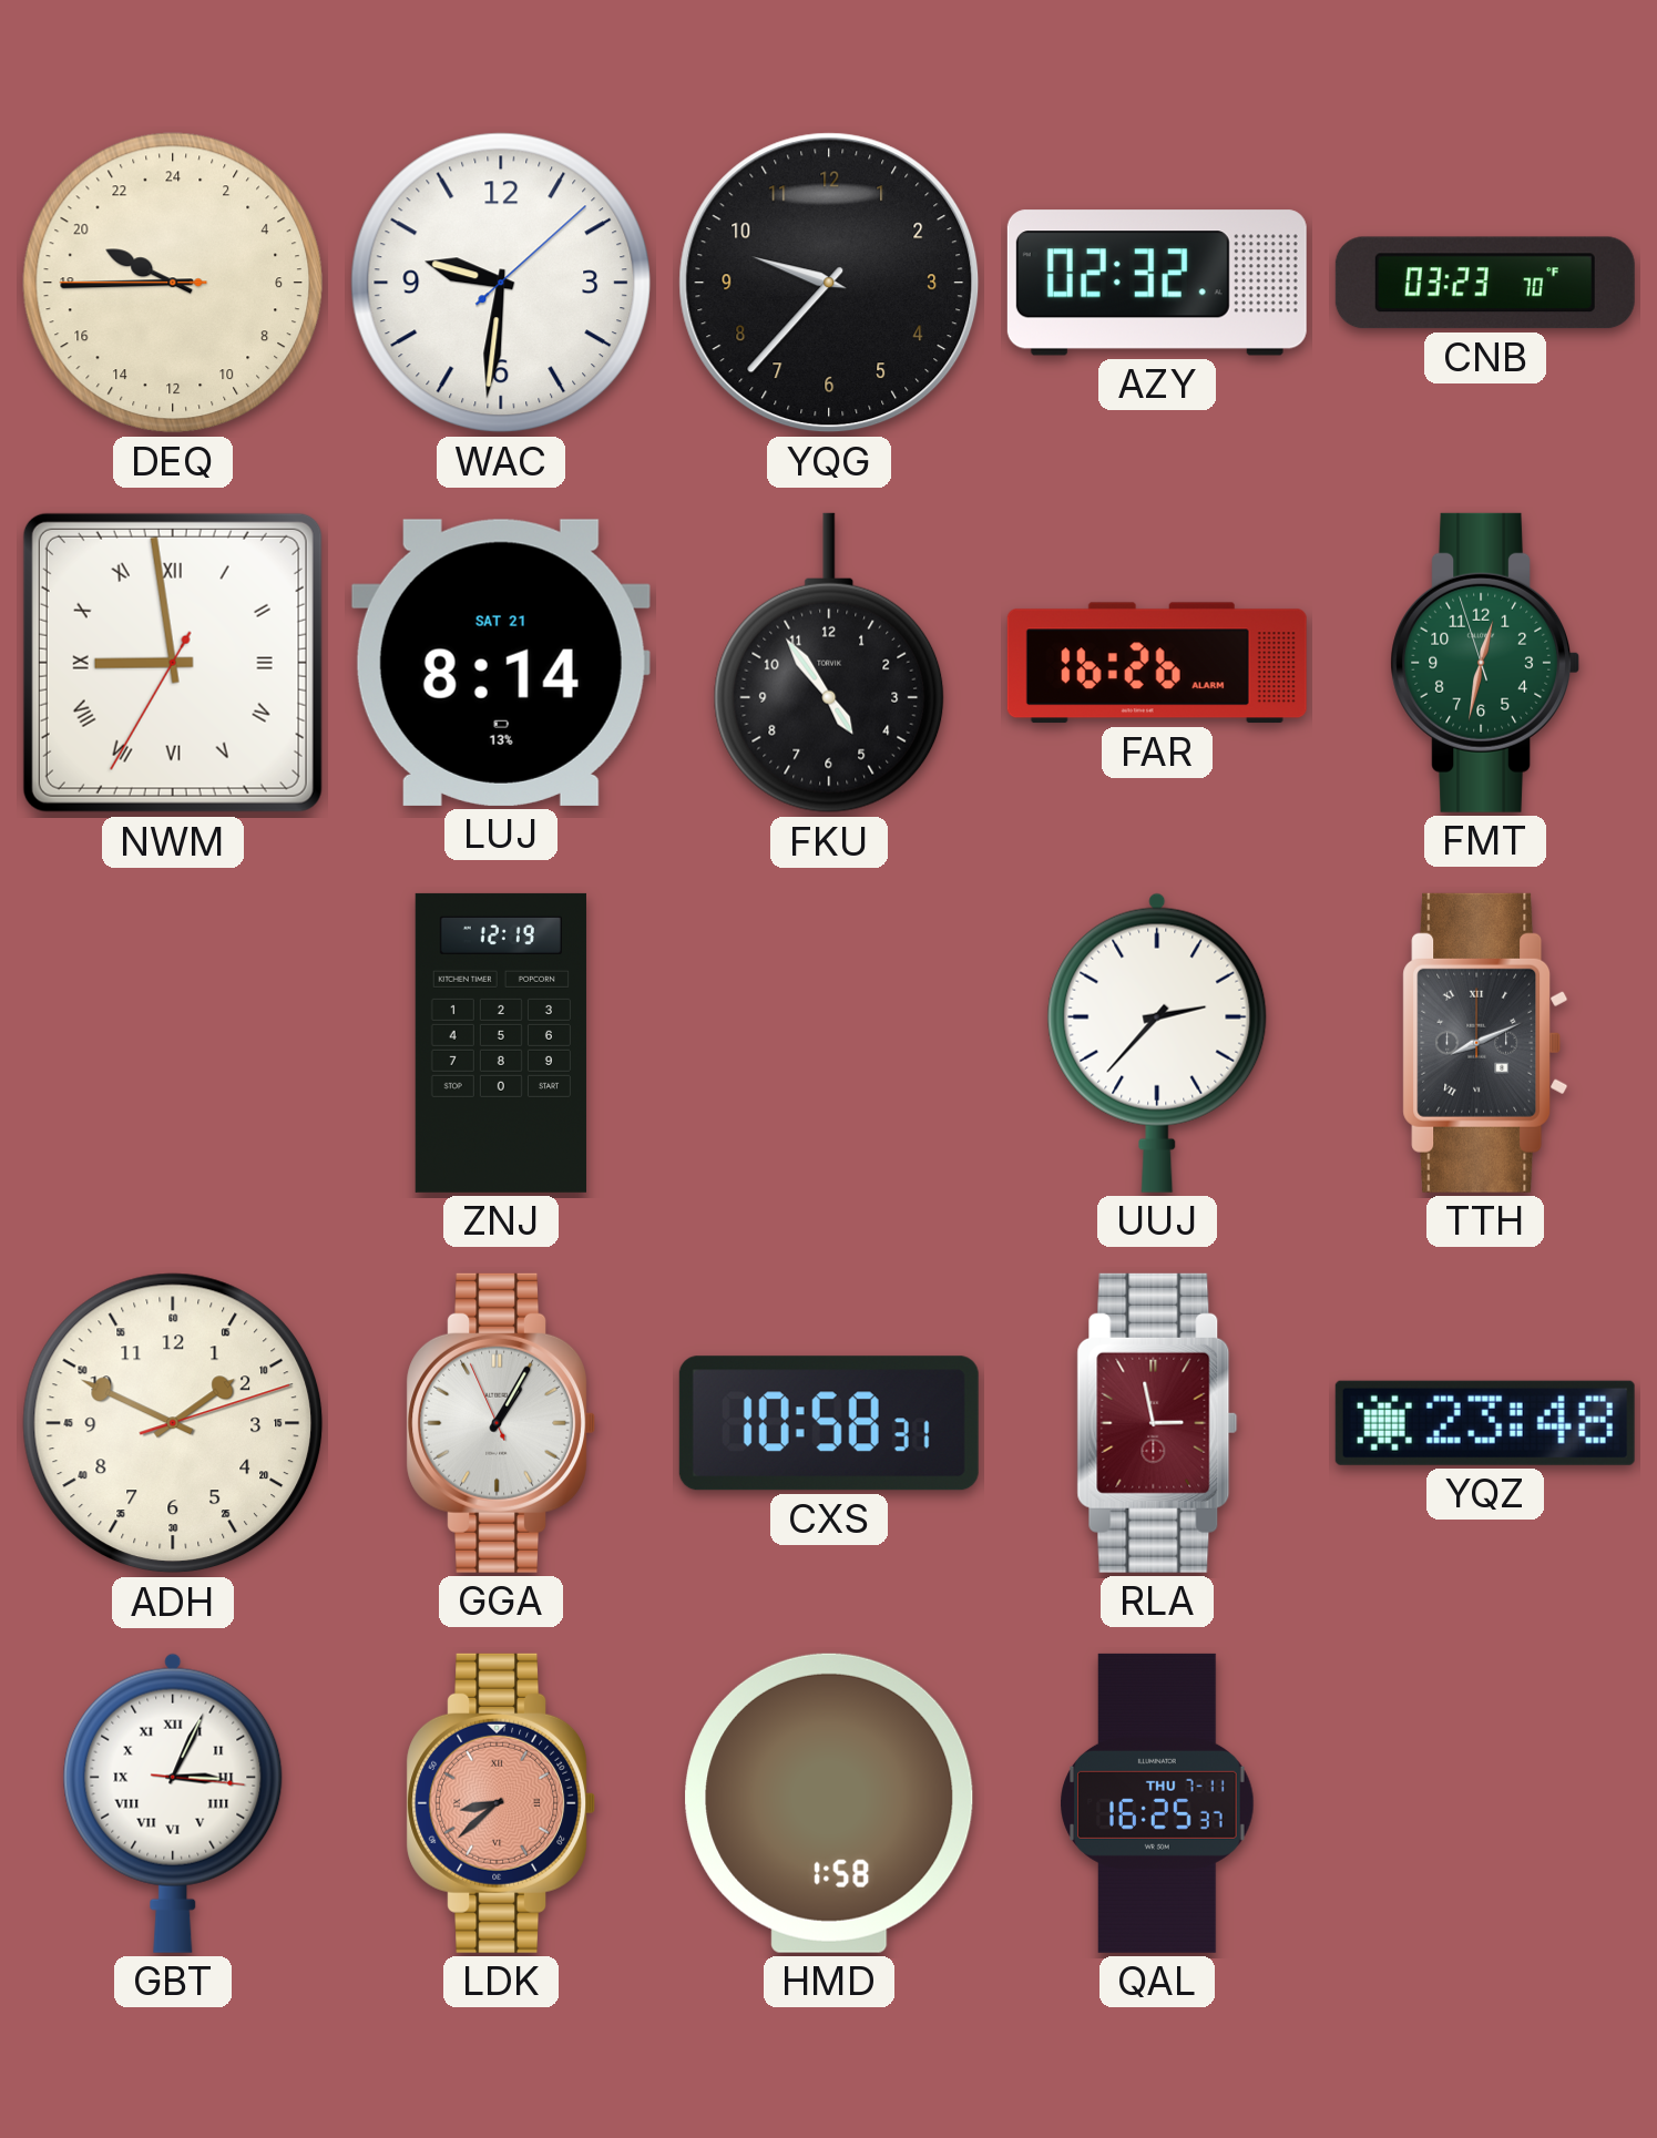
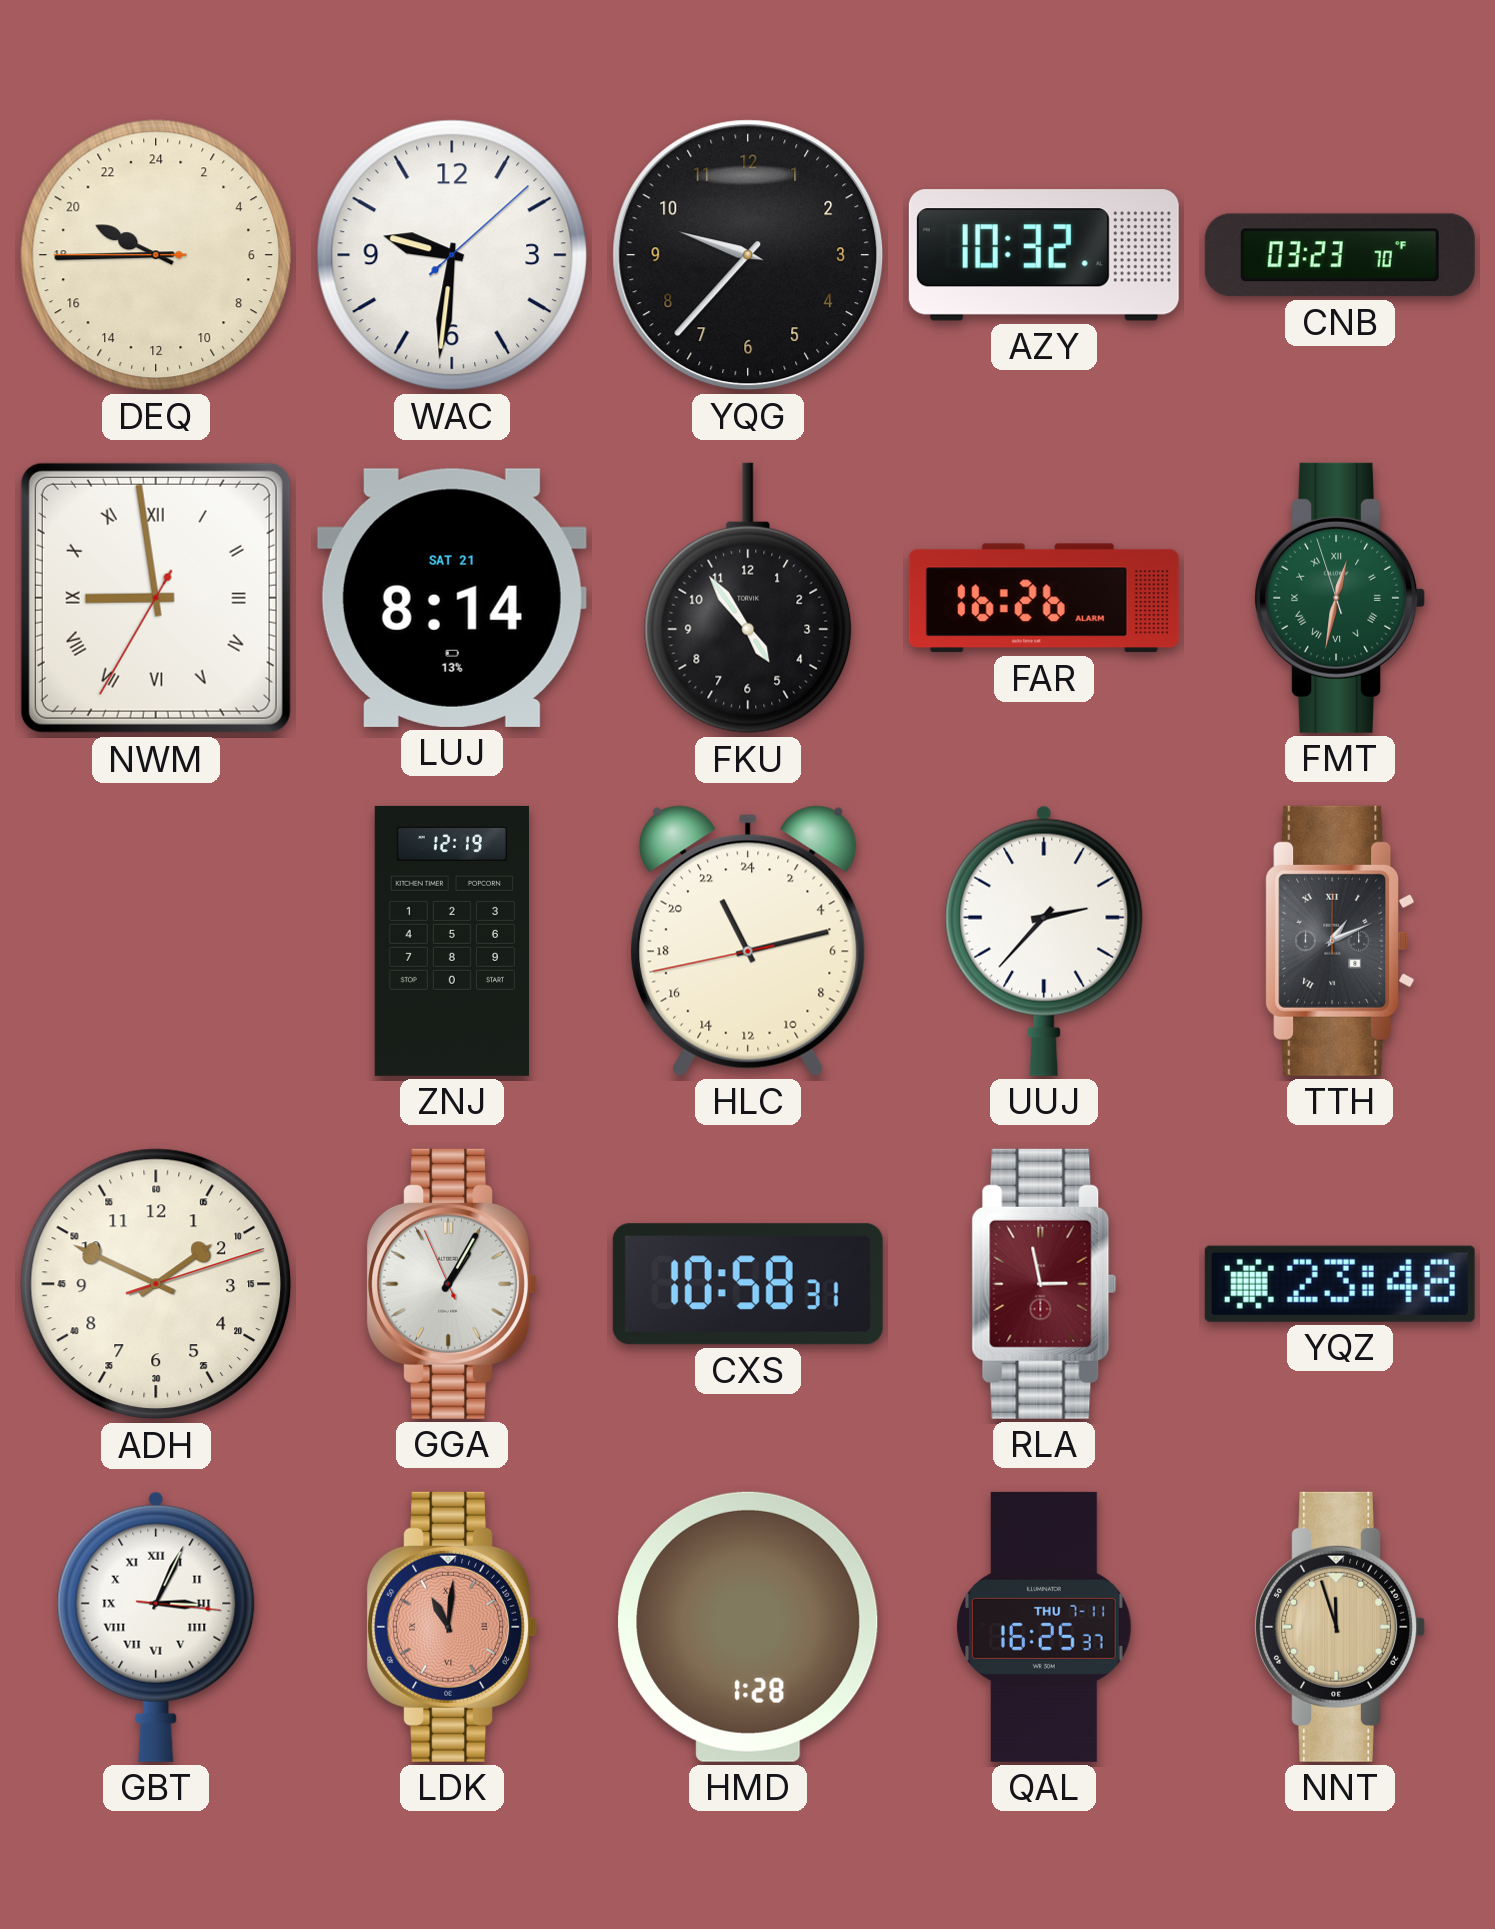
AZY: 02:32 -> 10:32
FMT numerals: Arabic -> Roman
HLC: none -> 22:12
TTH: 8:11 -> 1:11
LDK: 8:38 -> 11:01
HMD: 1:58 -> 1:28
NNT: none -> 11:57
